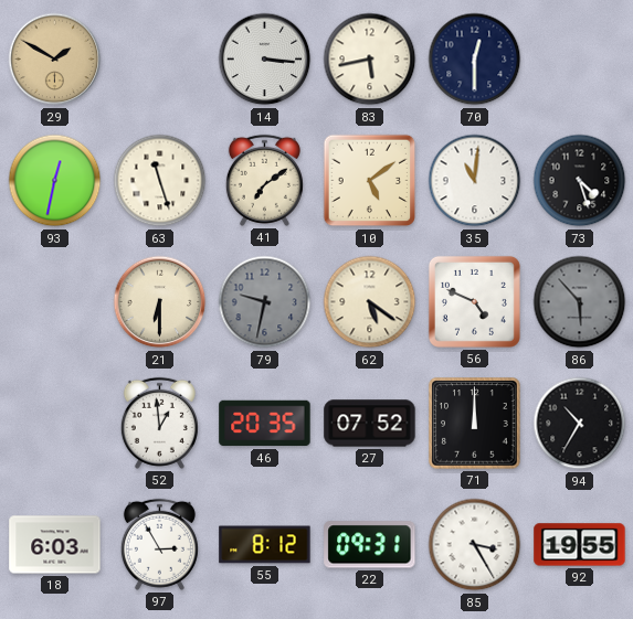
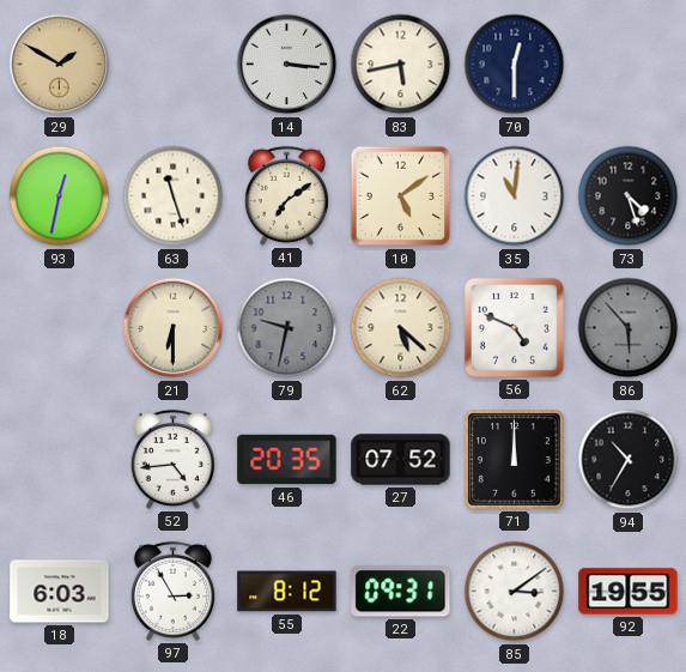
62: 5:21 -> 5:22
52: 12:59 -> 4:44
85: 3:25 -> 3:09
